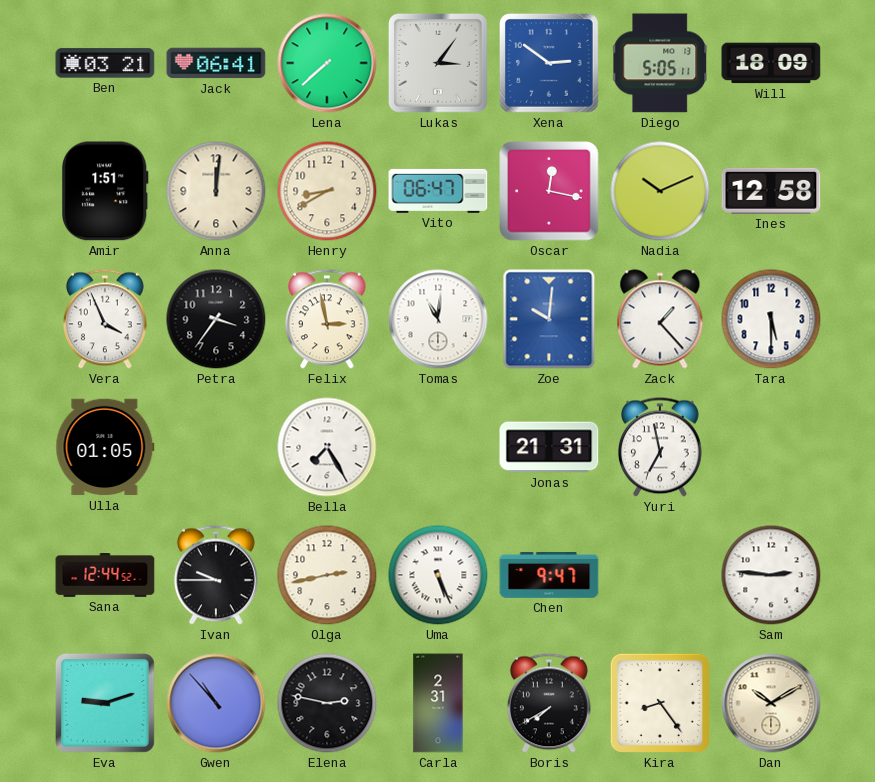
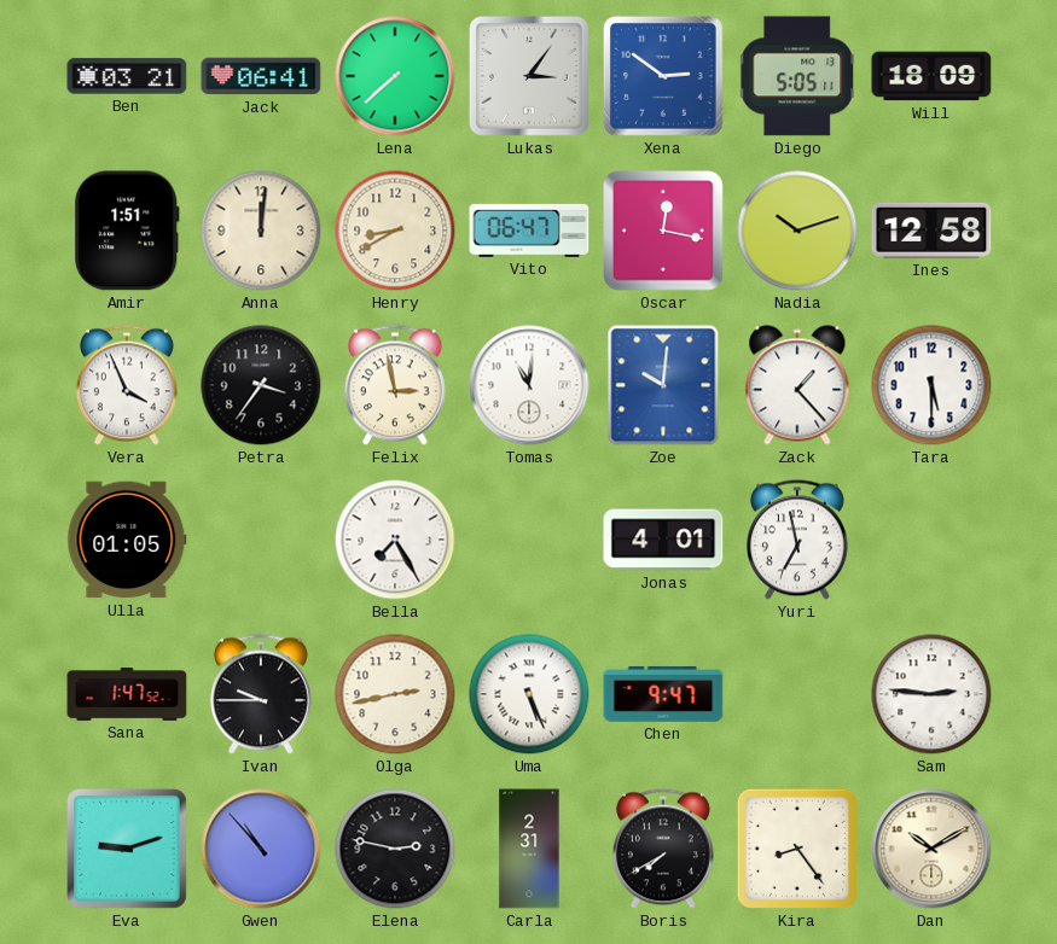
Nadia: 10:11 -> 10:12
Jonas: 21:31 -> 4:01
Sana: 12:44 -> 1:47
